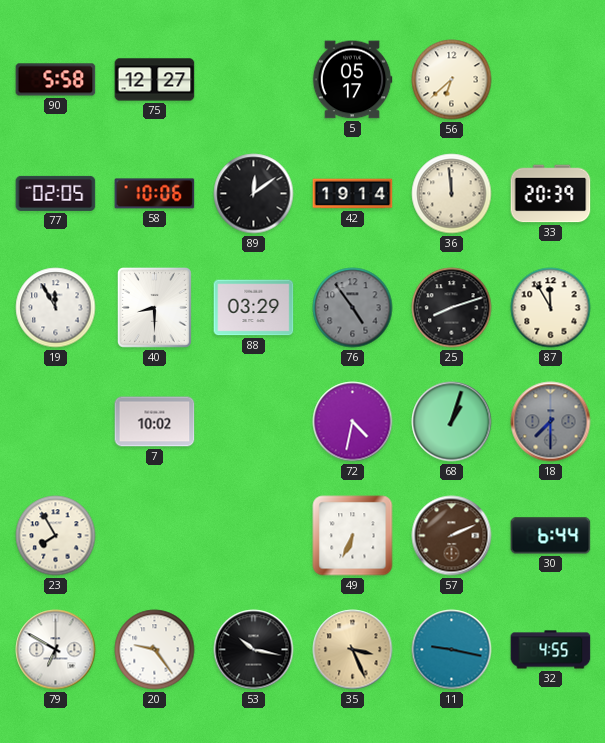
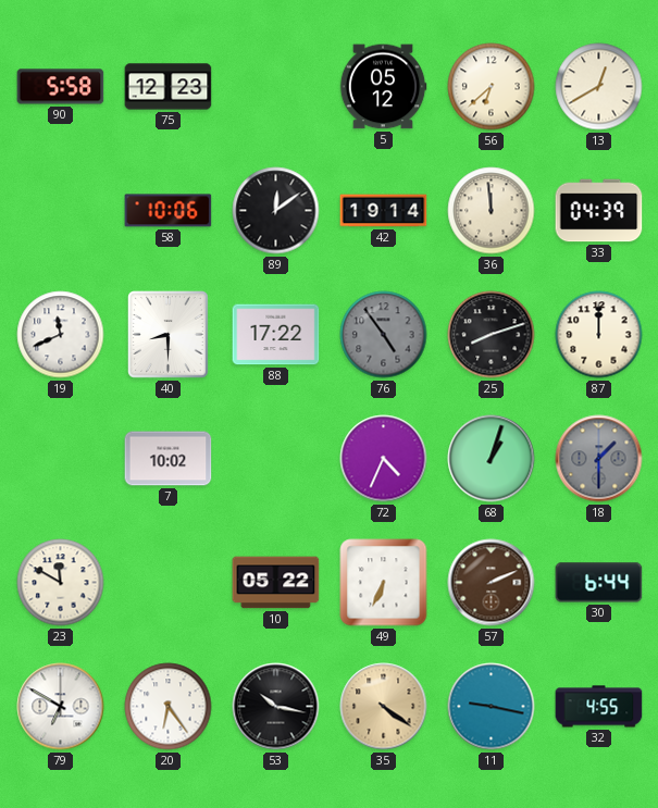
75: 12:27 -> 12:23
5: 05:17 -> 05:12
13: none -> 12:40
77: 02:05 -> none
33: 20:39 -> 04:39
19: 11:55 -> 11:41
88: 03:29 -> 17:22
87: 11:55 -> 12:00
72: 4:32 -> 4:34
18: 7:30 -> 1:30
23: 7:55 -> 11:50
10: none -> 05:22
20: 9:24 -> 6:24
35: 3:26 -> 4:21
